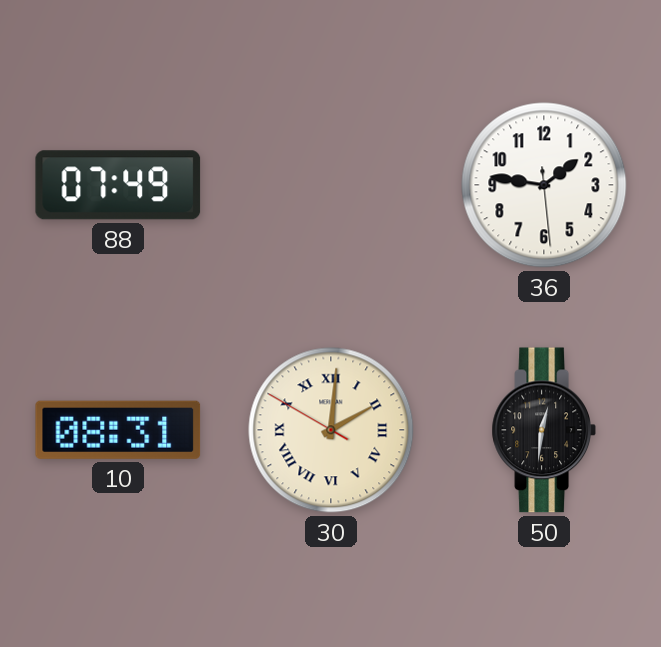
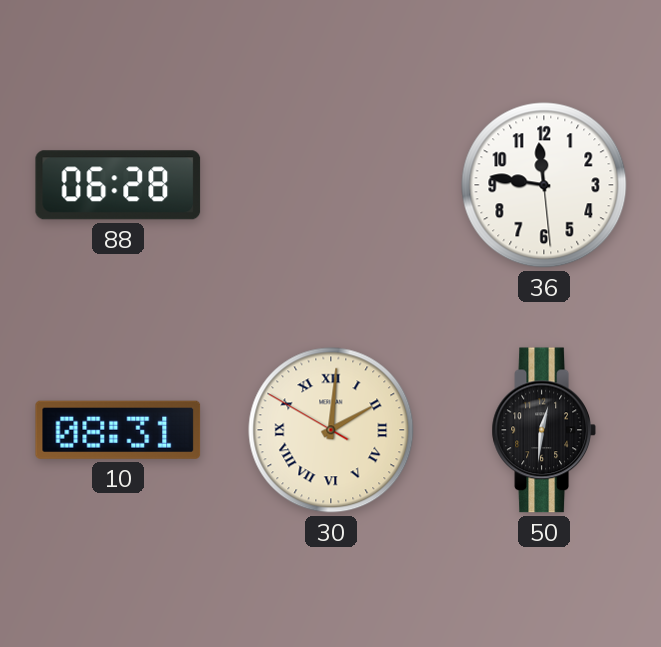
88: 07:49 -> 06:28
36: 1:46 -> 11:46
